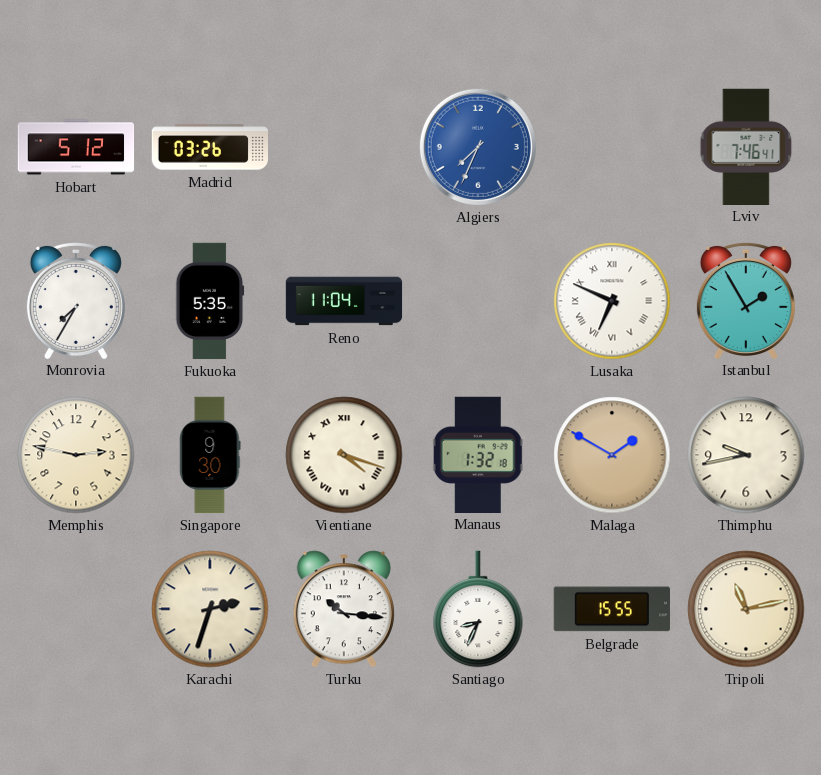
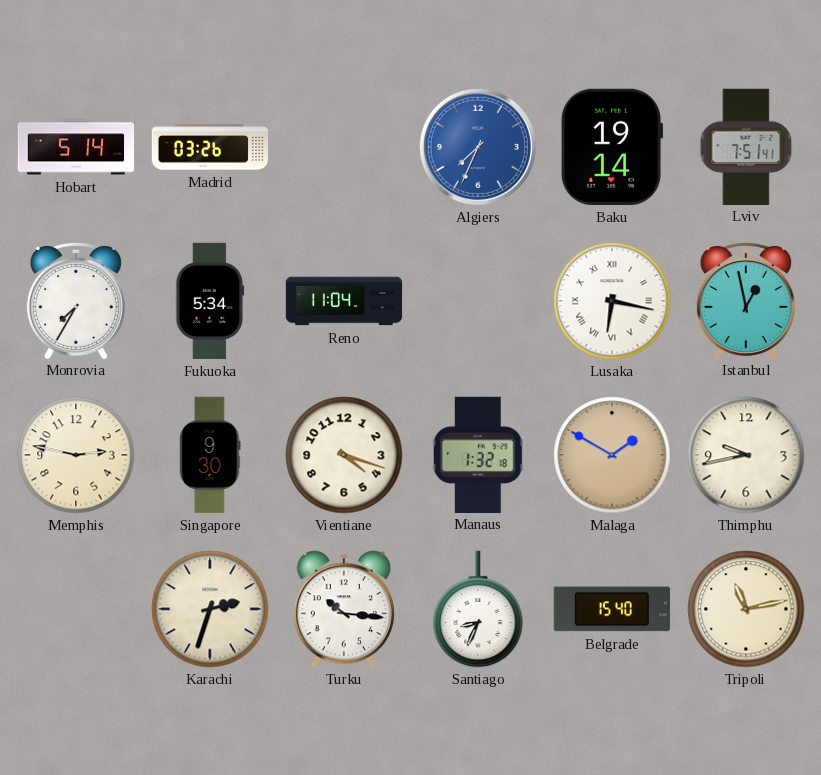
Hobart: 5:12 -> 5:14
Baku: none -> 19:14
Lviv: 7:46 -> 7:51
Fukuoka: 5:35 -> 5:34
Lusaka: 6:49 -> 6:17
Istanbul: 1:55 -> 12:58
Vientiane numerals: Roman -> Arabic
Belgrade: 15:55 -> 15:40
